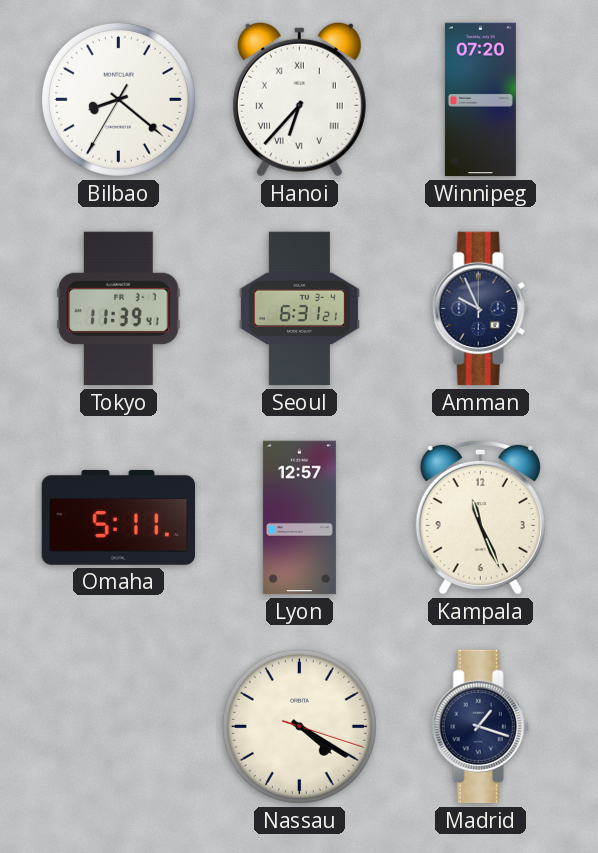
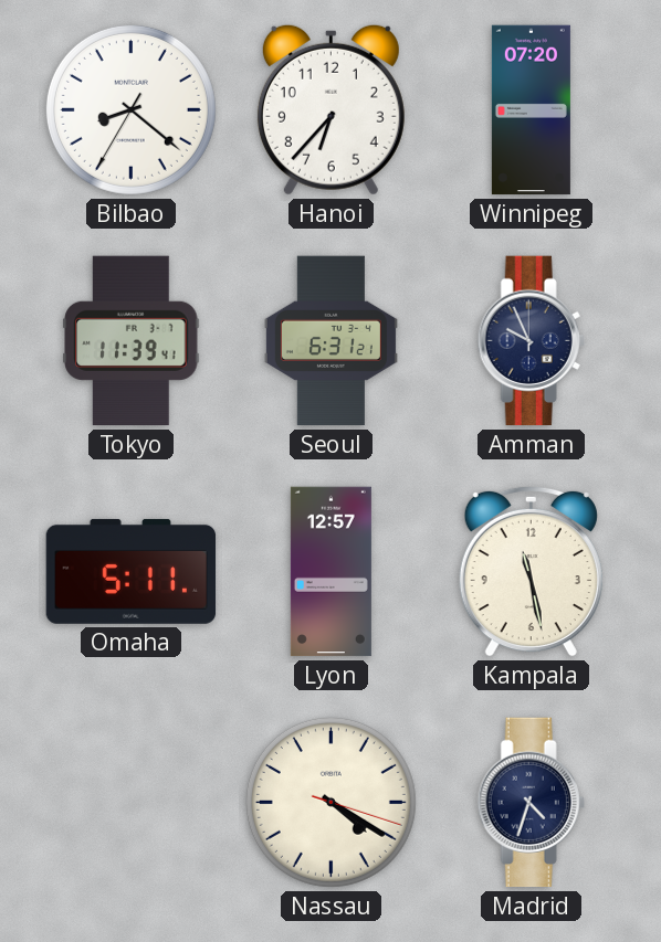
Hanoi numerals: Roman -> Arabic
Kampala: 11:26 -> 11:28
Madrid: 1:18 -> 4:33
